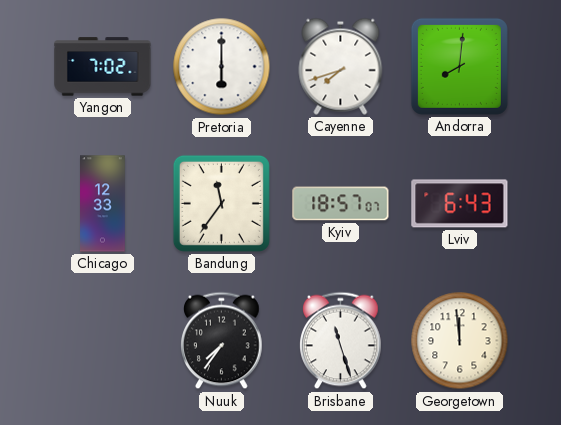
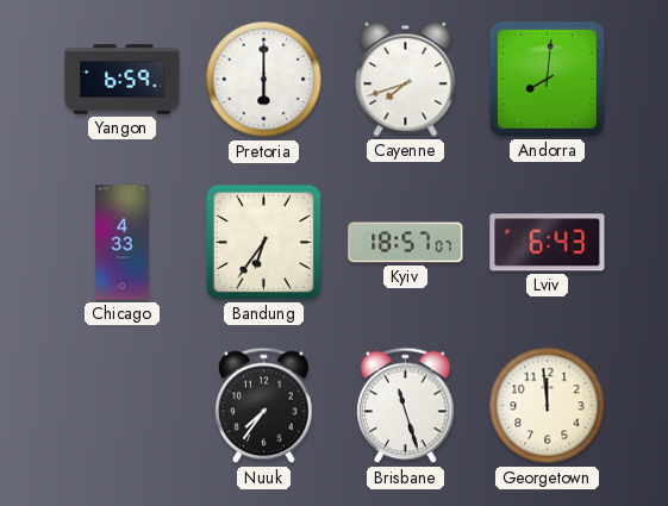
Yangon: 7:02 -> 6:59
Chicago: 12:33 -> 4:33
Bandung: 11:36 -> 6:36
